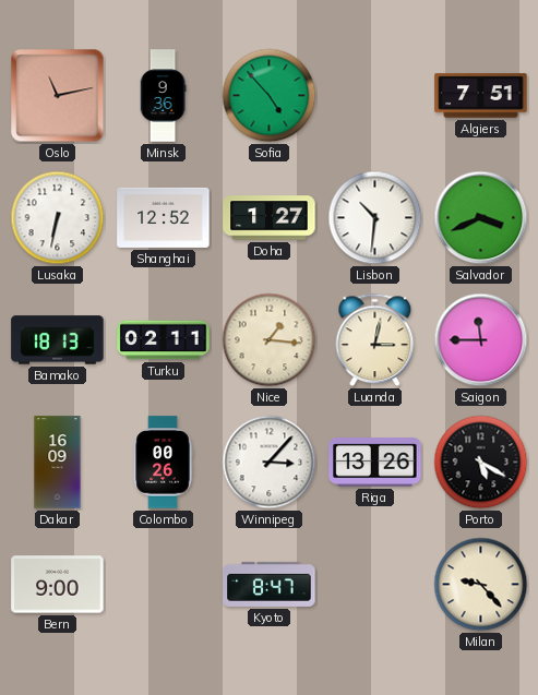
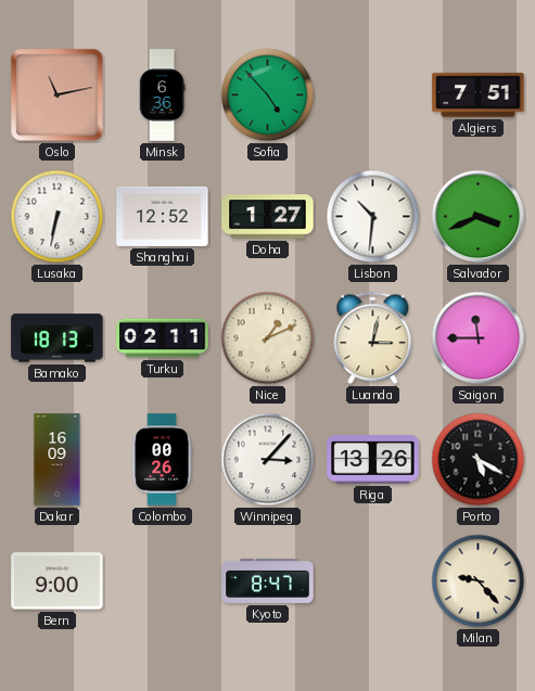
Minsk: 9:36 -> 6:36
Nice: 1:16 -> 1:11
